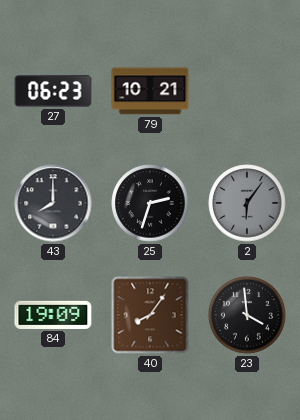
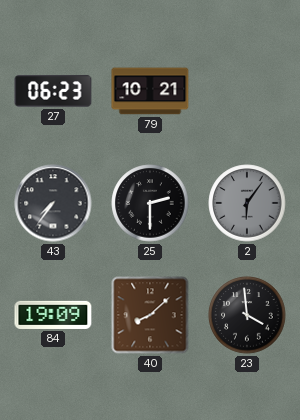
43: 8:00 -> 7:36
25: 2:33 -> 2:30
40: 8:06 -> 8:08
